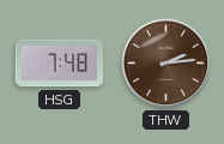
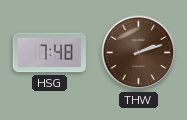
THW: 2:14 -> 2:12
